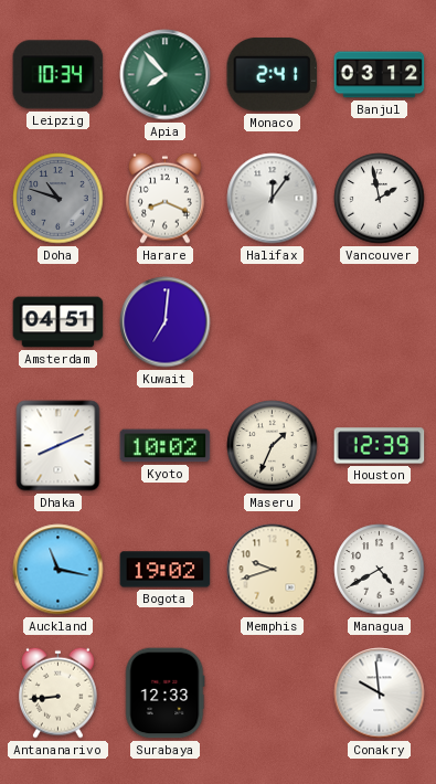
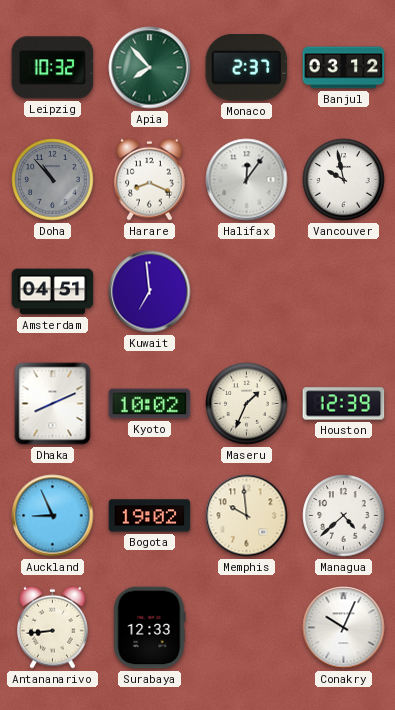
Leipzig: 10:34 -> 10:32
Monaco: 2:41 -> 2:37
Doha: 10:48 -> 10:53
Vancouver: 1:58 -> 9:58
Kuwait: 7:01 -> 6:59
Auckland: 11:17 -> 8:56
Memphis: 9:42 -> 9:59
Managua: 4:40 -> 4:38
Conakry: 9:59 -> 10:04
